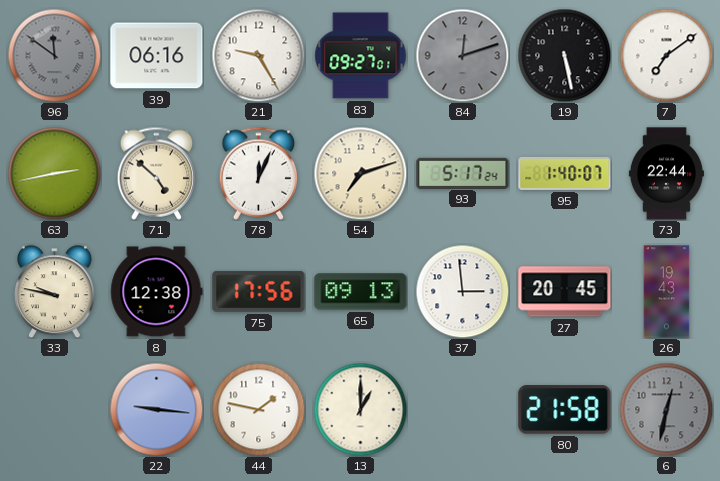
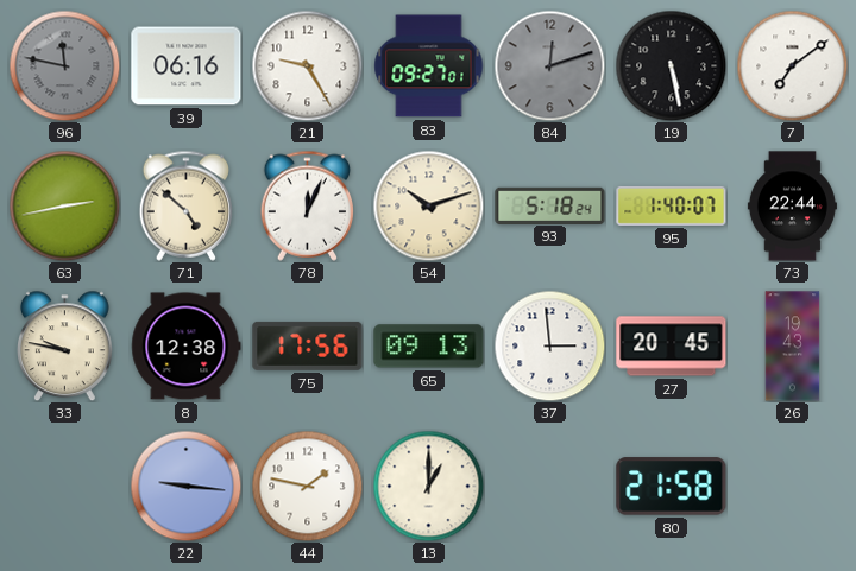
96: 11:51 -> 11:47
54: 7:12 -> 10:12
93: 5:17 -> 5:18
6: 12:32 -> none
